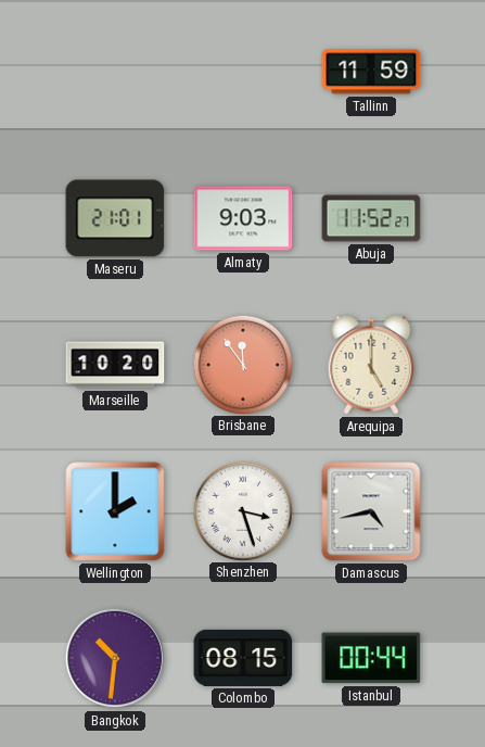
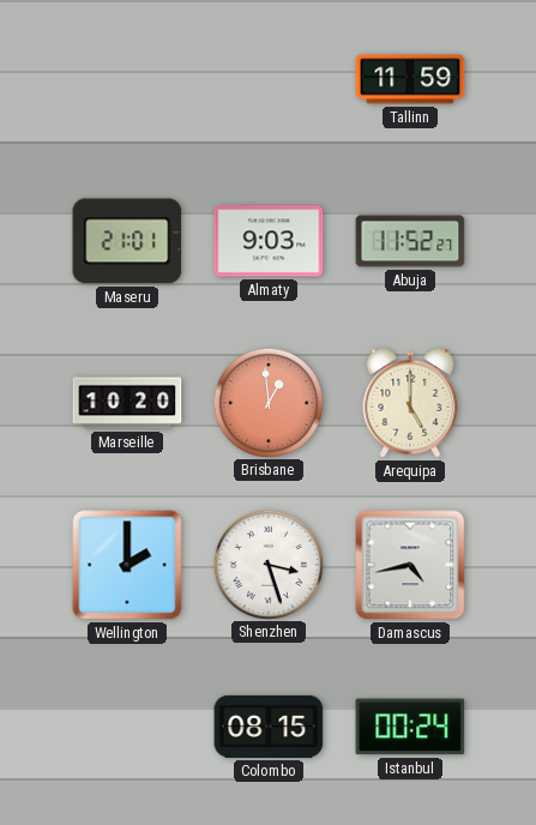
Brisbane: 11:54 -> 12:59
Bangkok: 10:31 -> none
Istanbul: 00:44 -> 00:24
